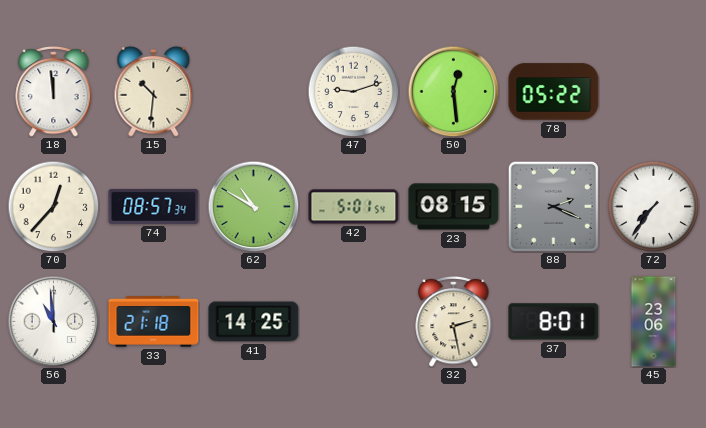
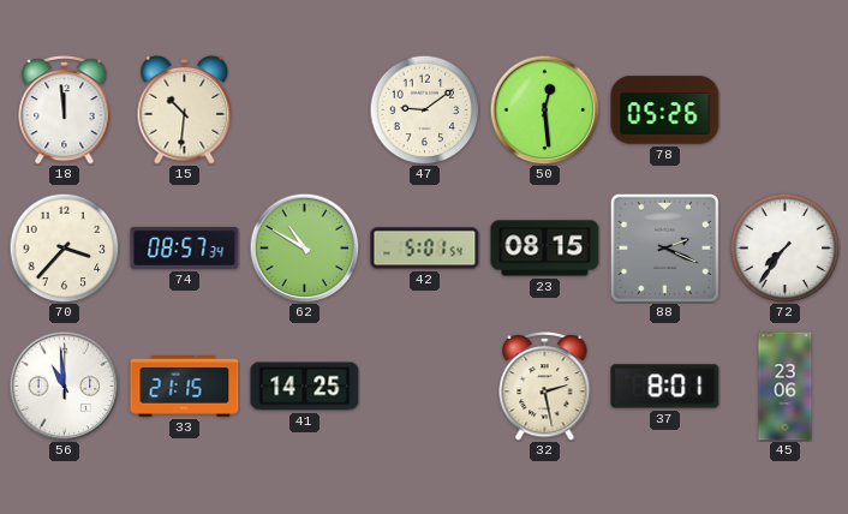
47: 9:12 -> 9:09
78: 05:22 -> 05:26
70: 12:37 -> 3:37
33: 21:18 -> 21:15
